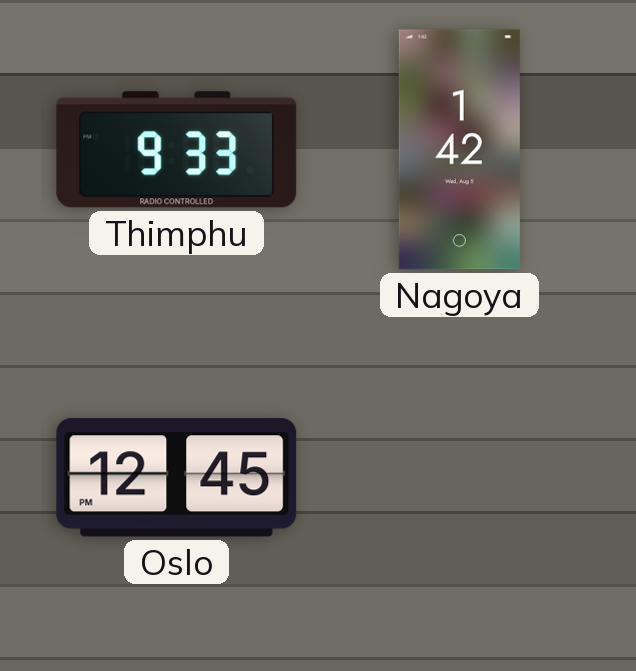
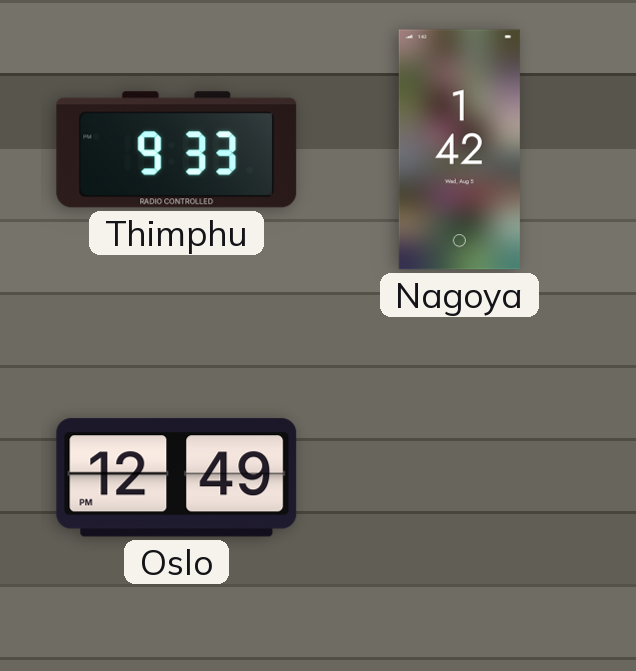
Oslo: 12:45 -> 12:49
